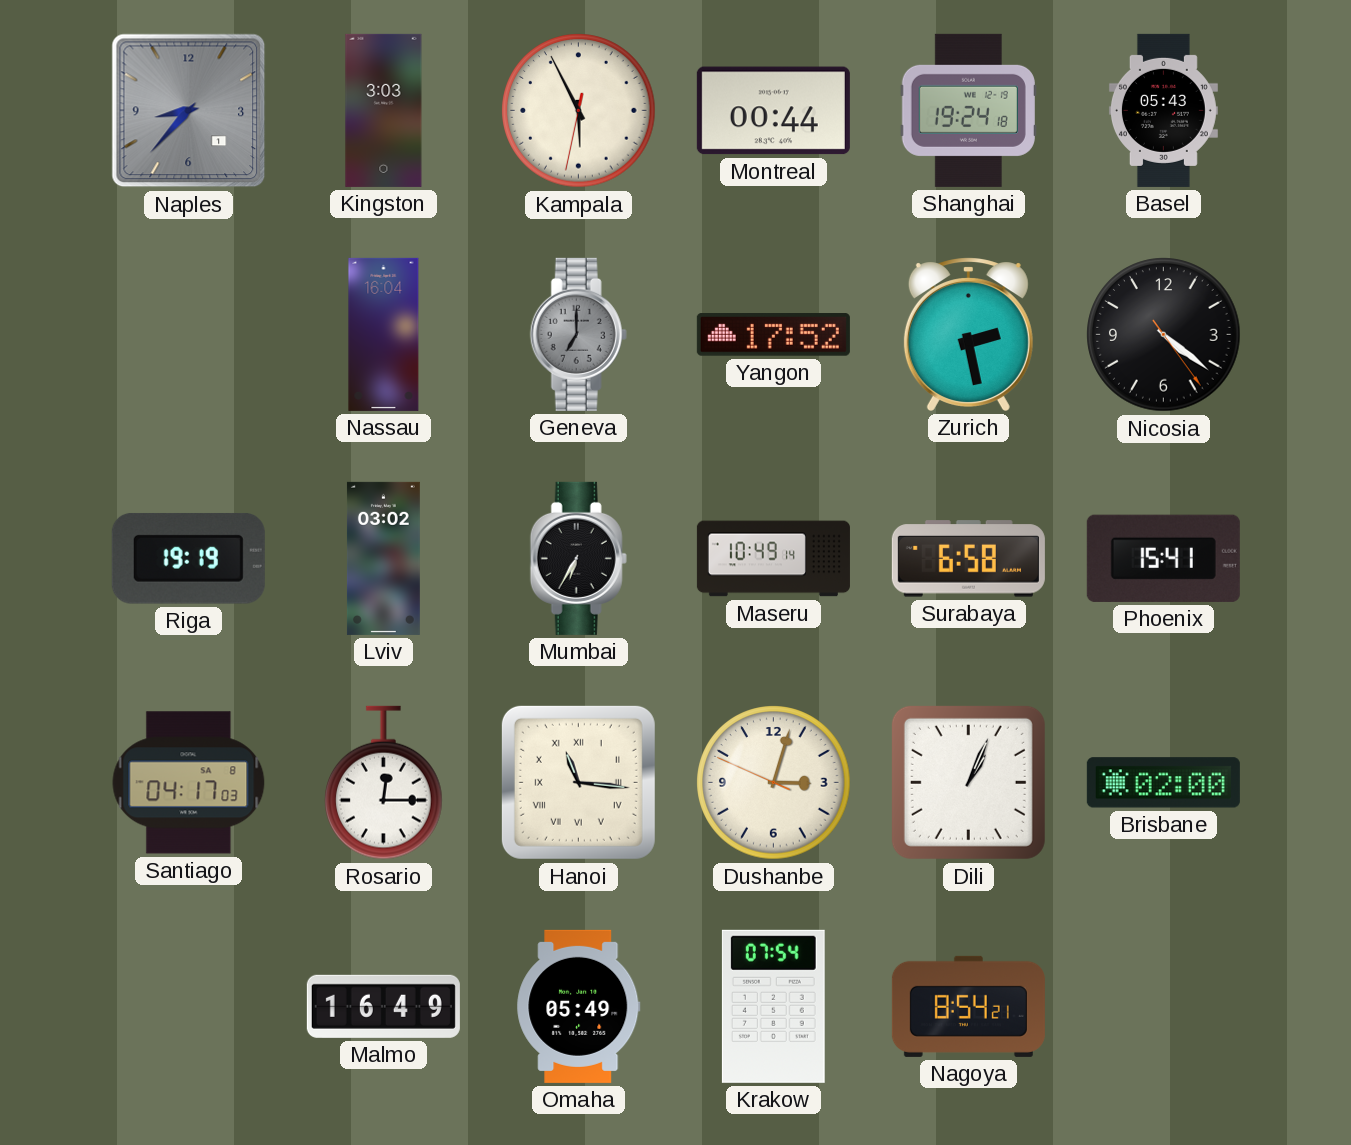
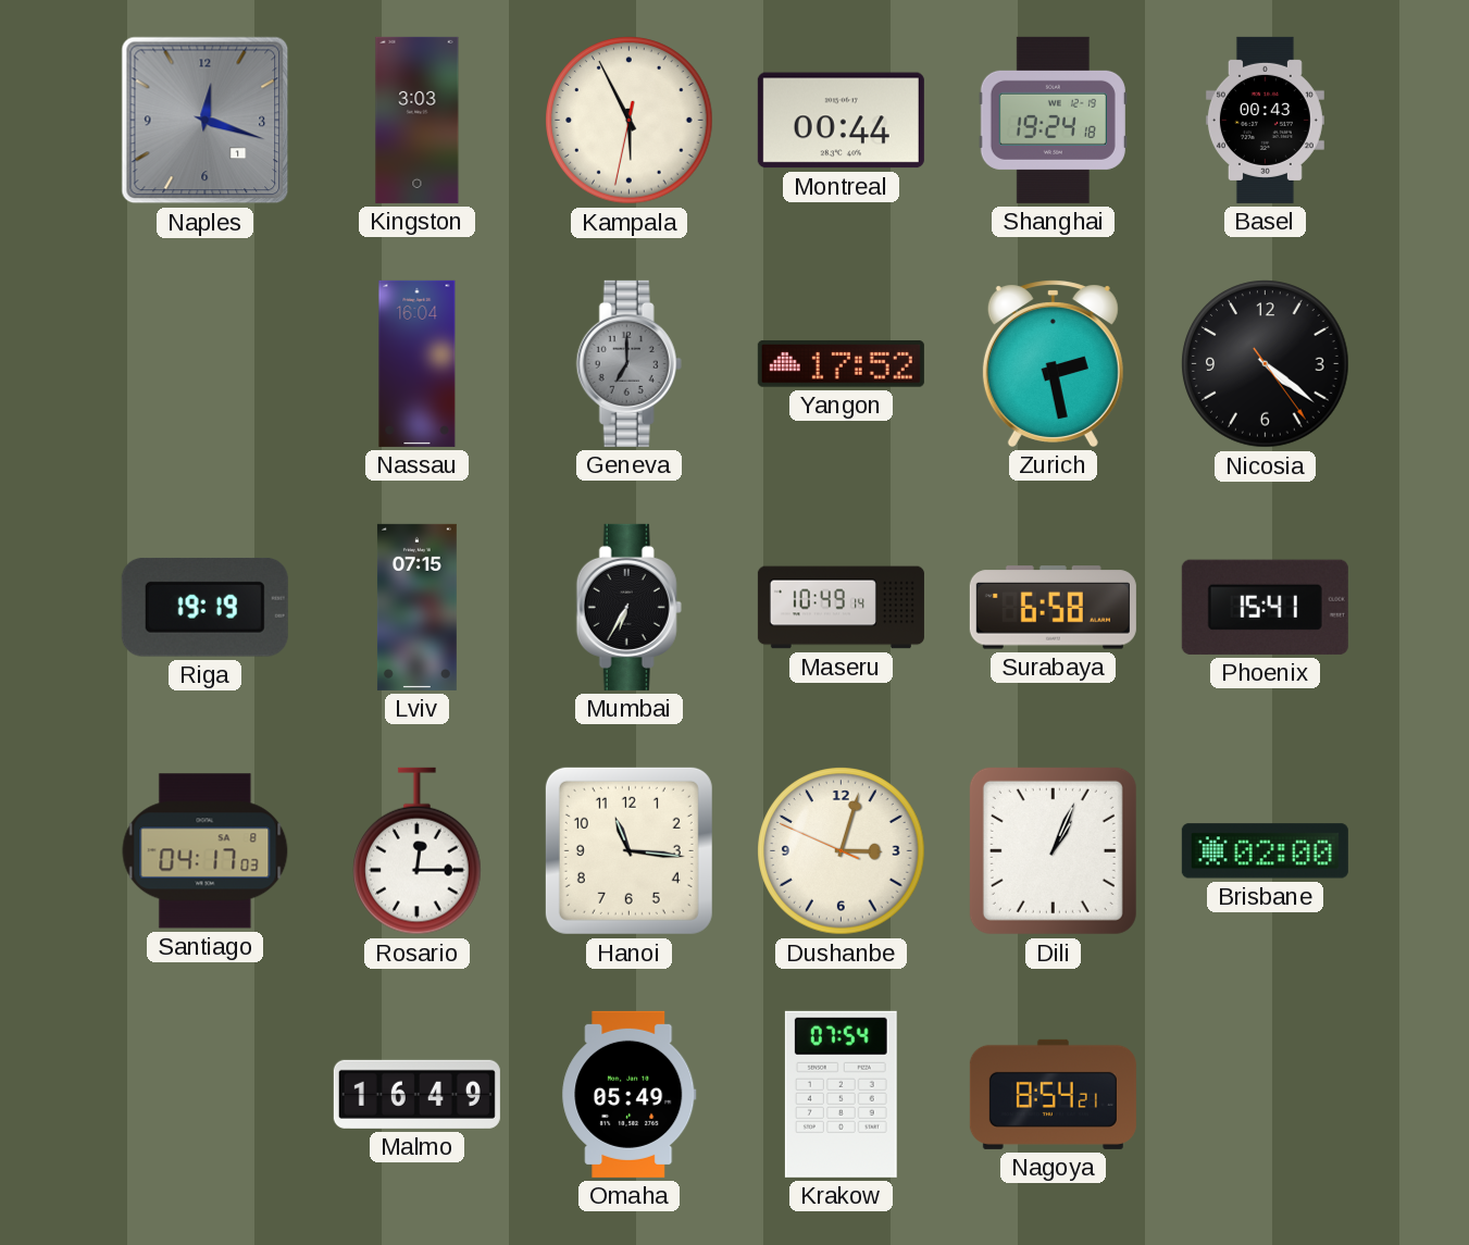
Naples: 8:37 -> 12:18
Basel: 05:43 -> 00:43
Lviv: 03:02 -> 07:15
Hanoi numerals: Roman -> Arabic
